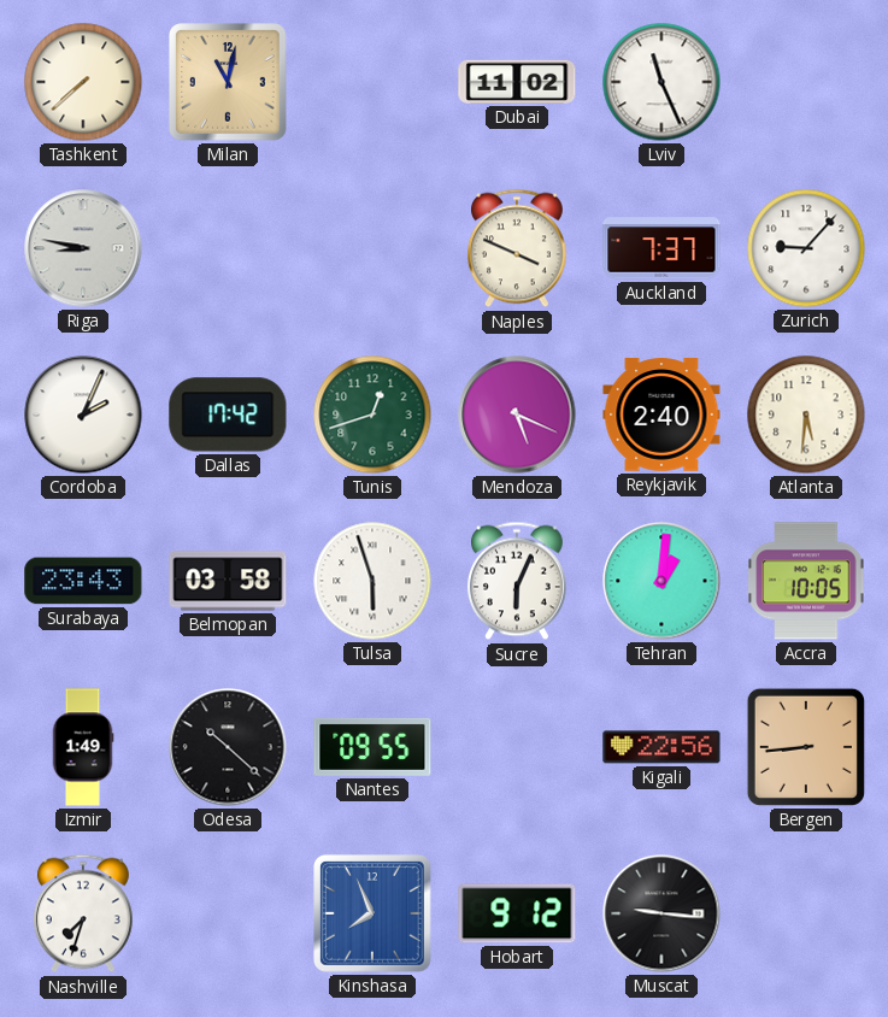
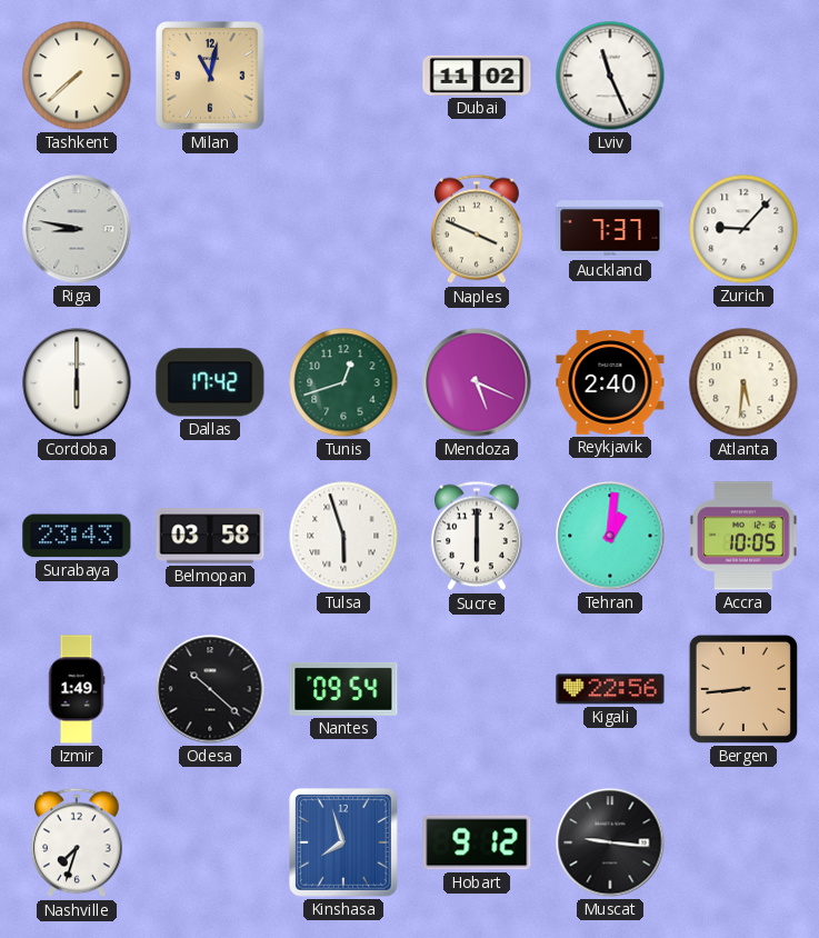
Cordoba: 2:04 -> 6:00
Sucre: 6:04 -> 6:00
Nantes: 09:55 -> 09:54
Kinshasa: 7:56 -> 7:57
